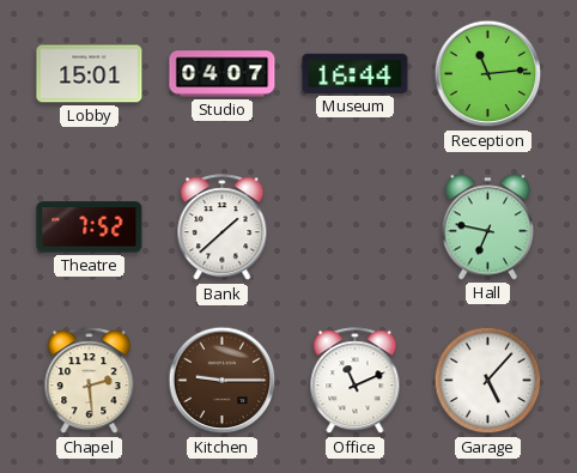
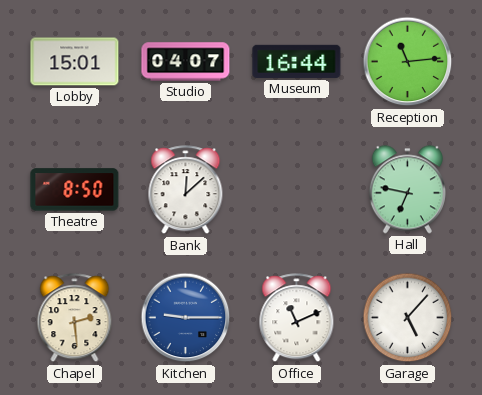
Theatre: 7:52 -> 8:50
Bank: 1:38 -> 12:08
Kitchen dial: brown -> blue
